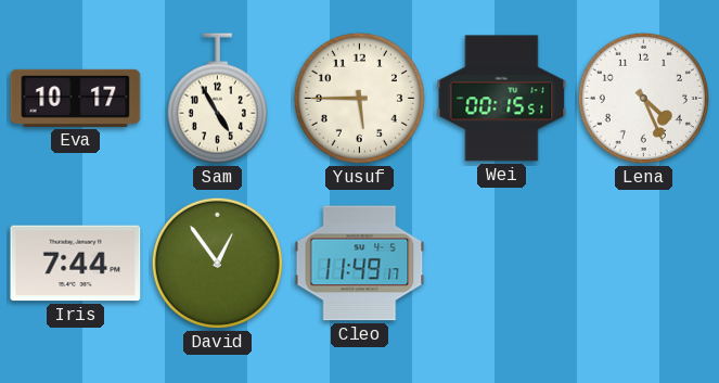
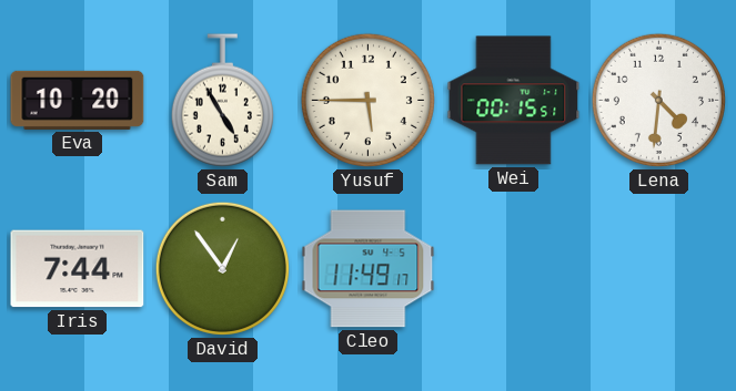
Eva: 10:17 -> 10:20
Lena: 4:26 -> 4:31
